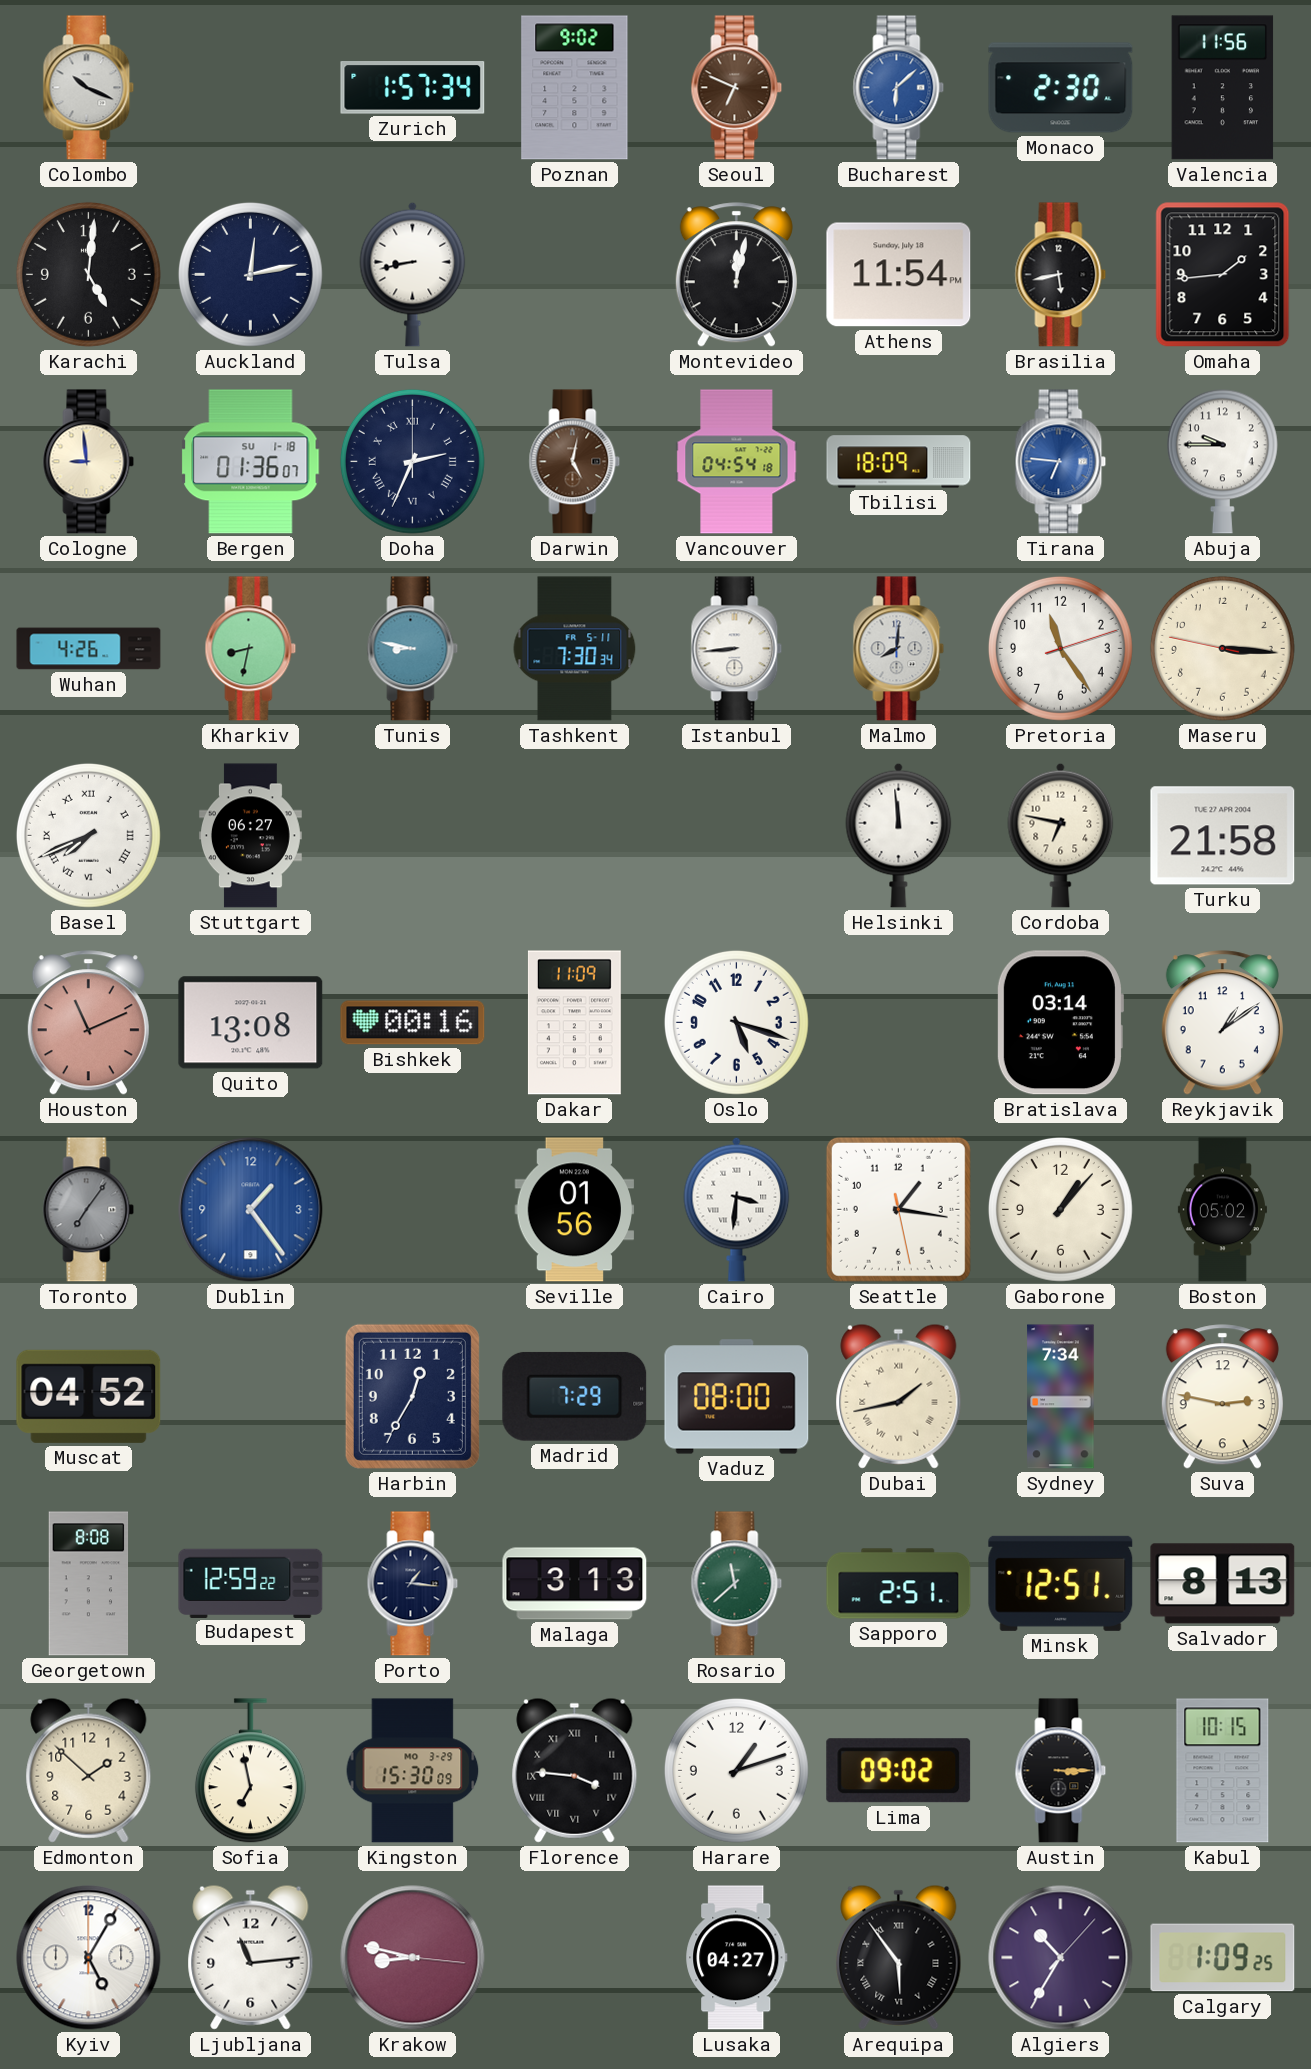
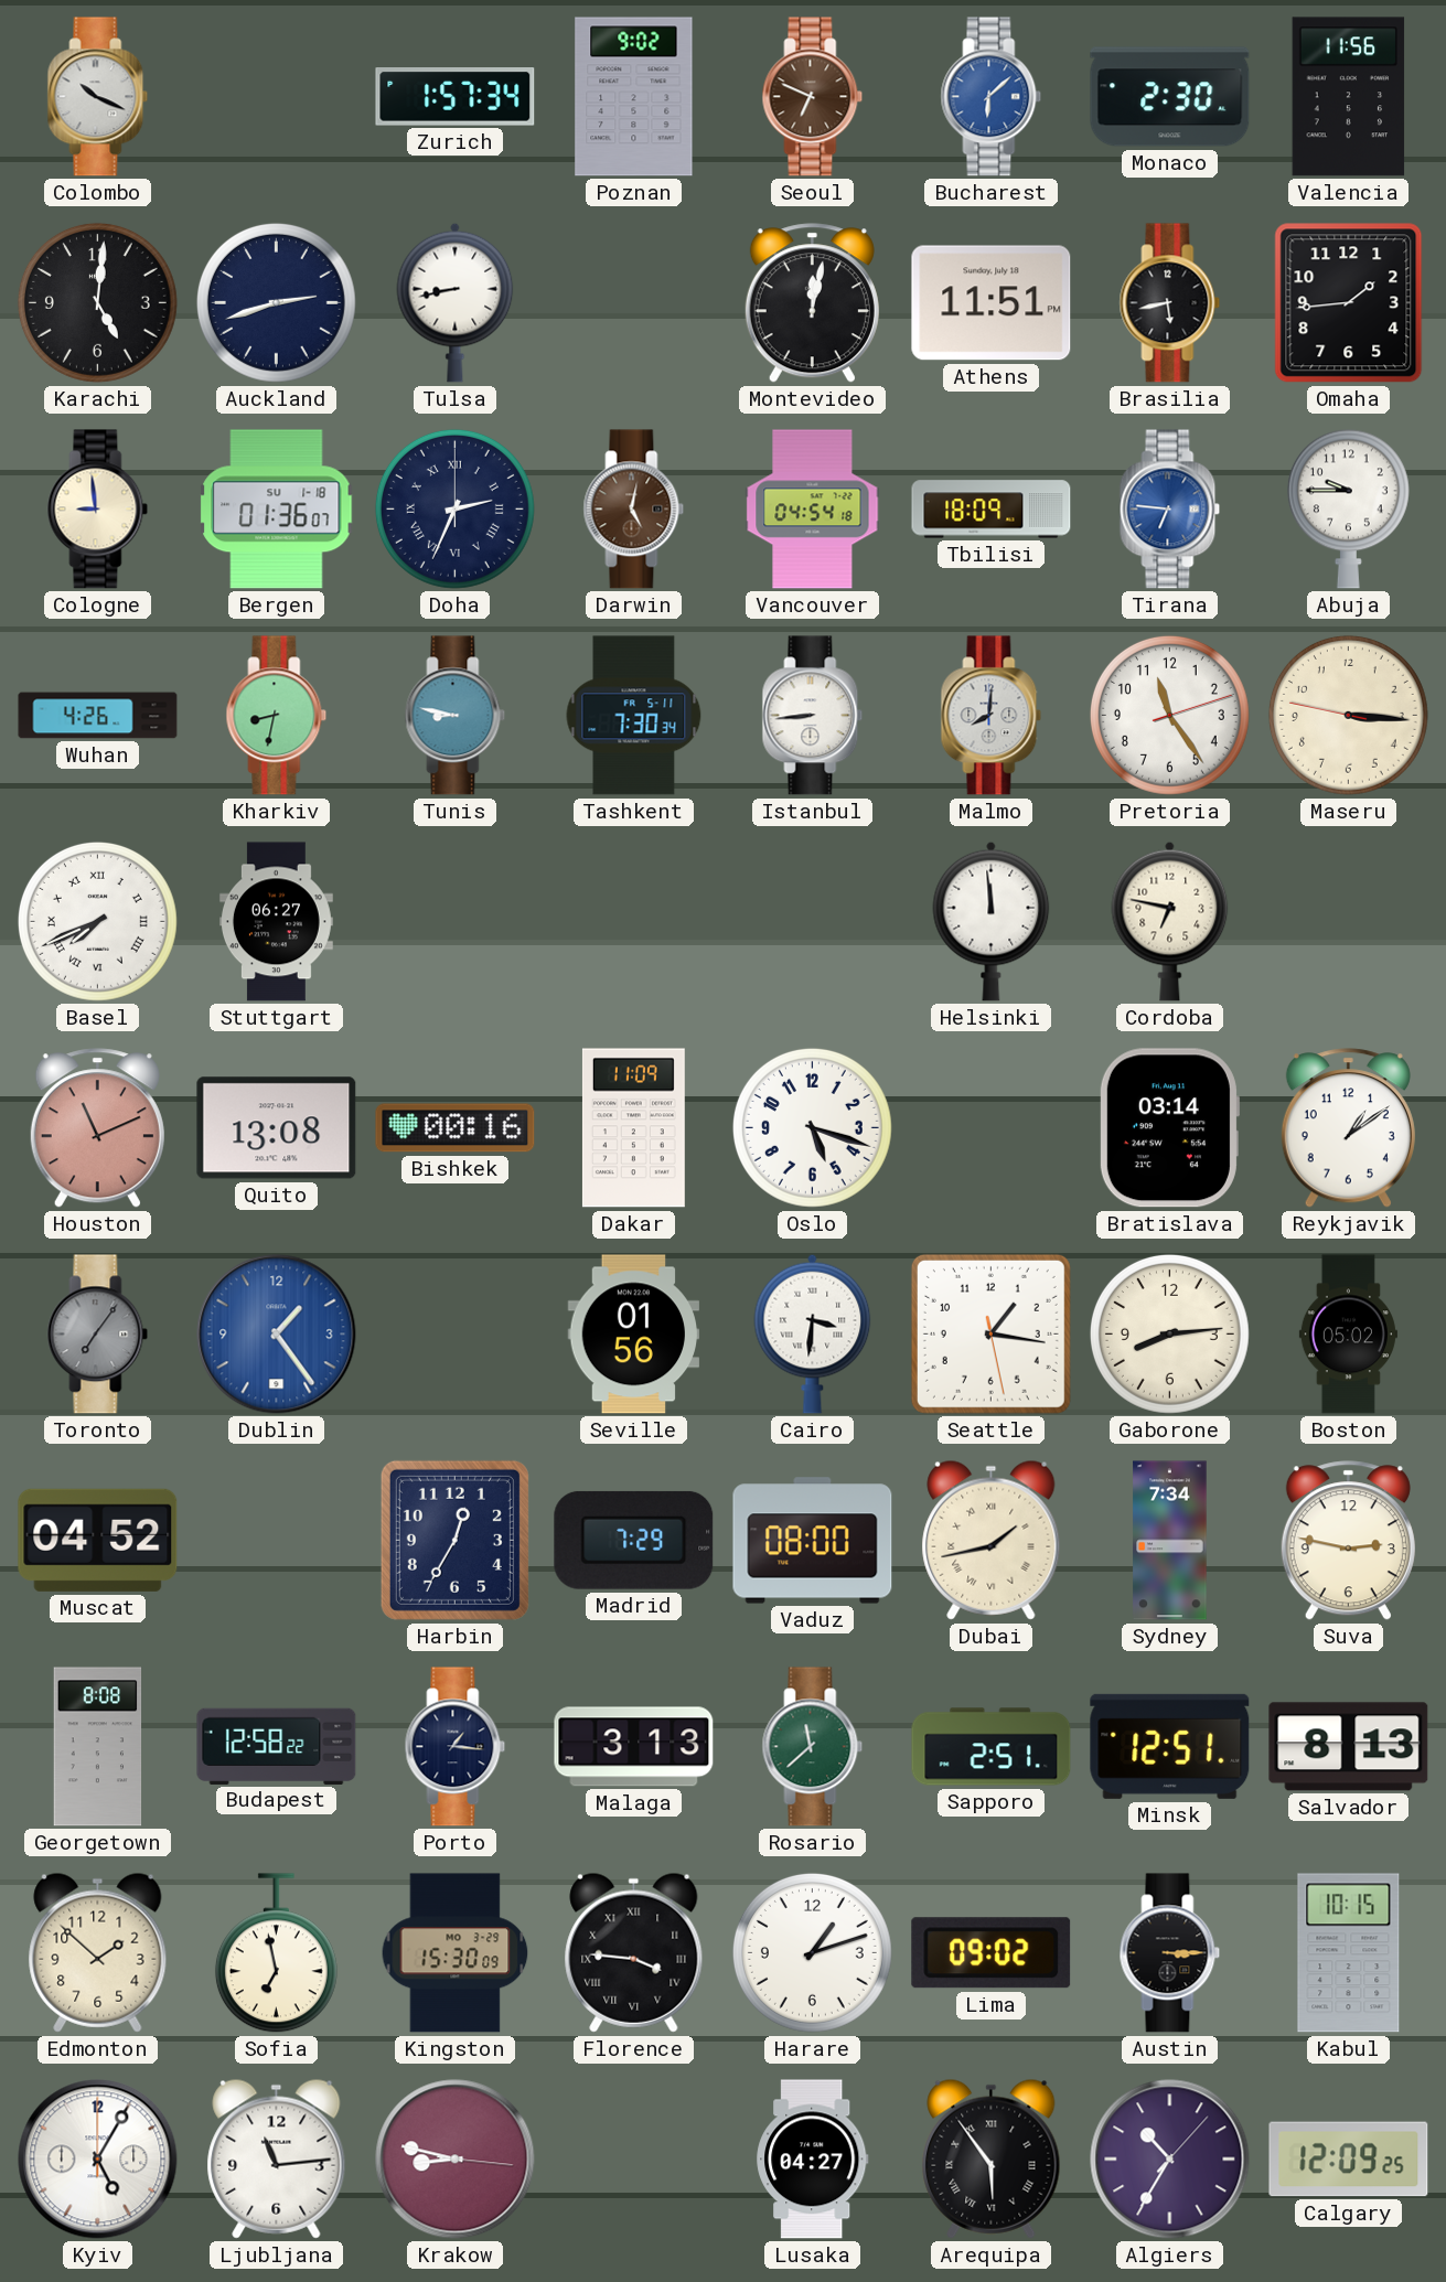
Auckland: 12:13 -> 2:42
Athens: 11:54 -> 11:51
Turku: 21:58 -> none
Gaborone: 1:07 -> 8:14
Budapest: 12:59 -> 12:58
Calgary: 1:09 -> 12:09
